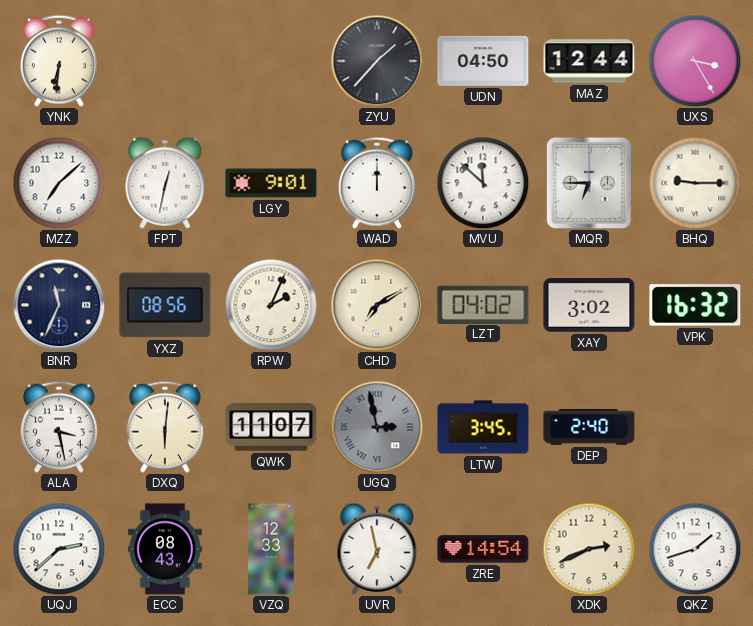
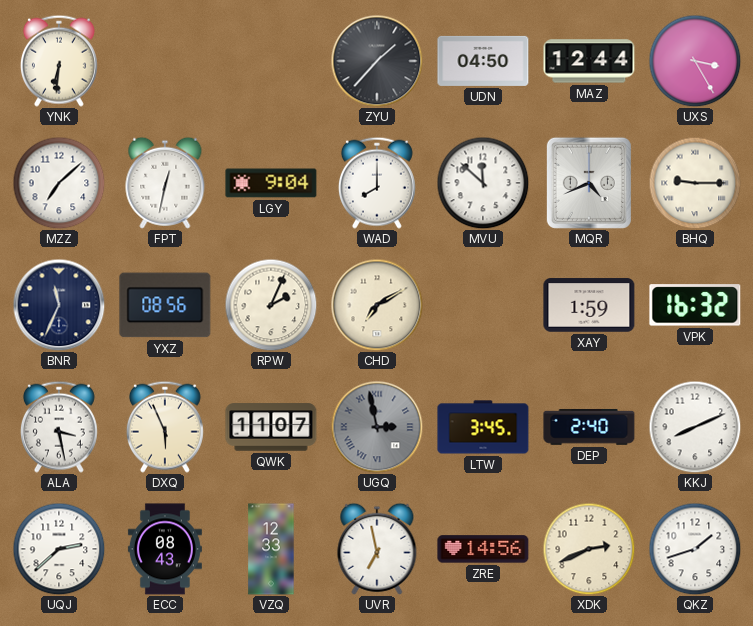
LGY: 9:01 -> 9:04
WAD: 12:00 -> 8:00
MQR: 6:45 -> 4:41
LZT: 04:02 -> none
XAY: 3:02 -> 1:59
DXQ: 6:01 -> 5:56
KKJ: none -> 8:11
ZRE: 14:54 -> 14:56
